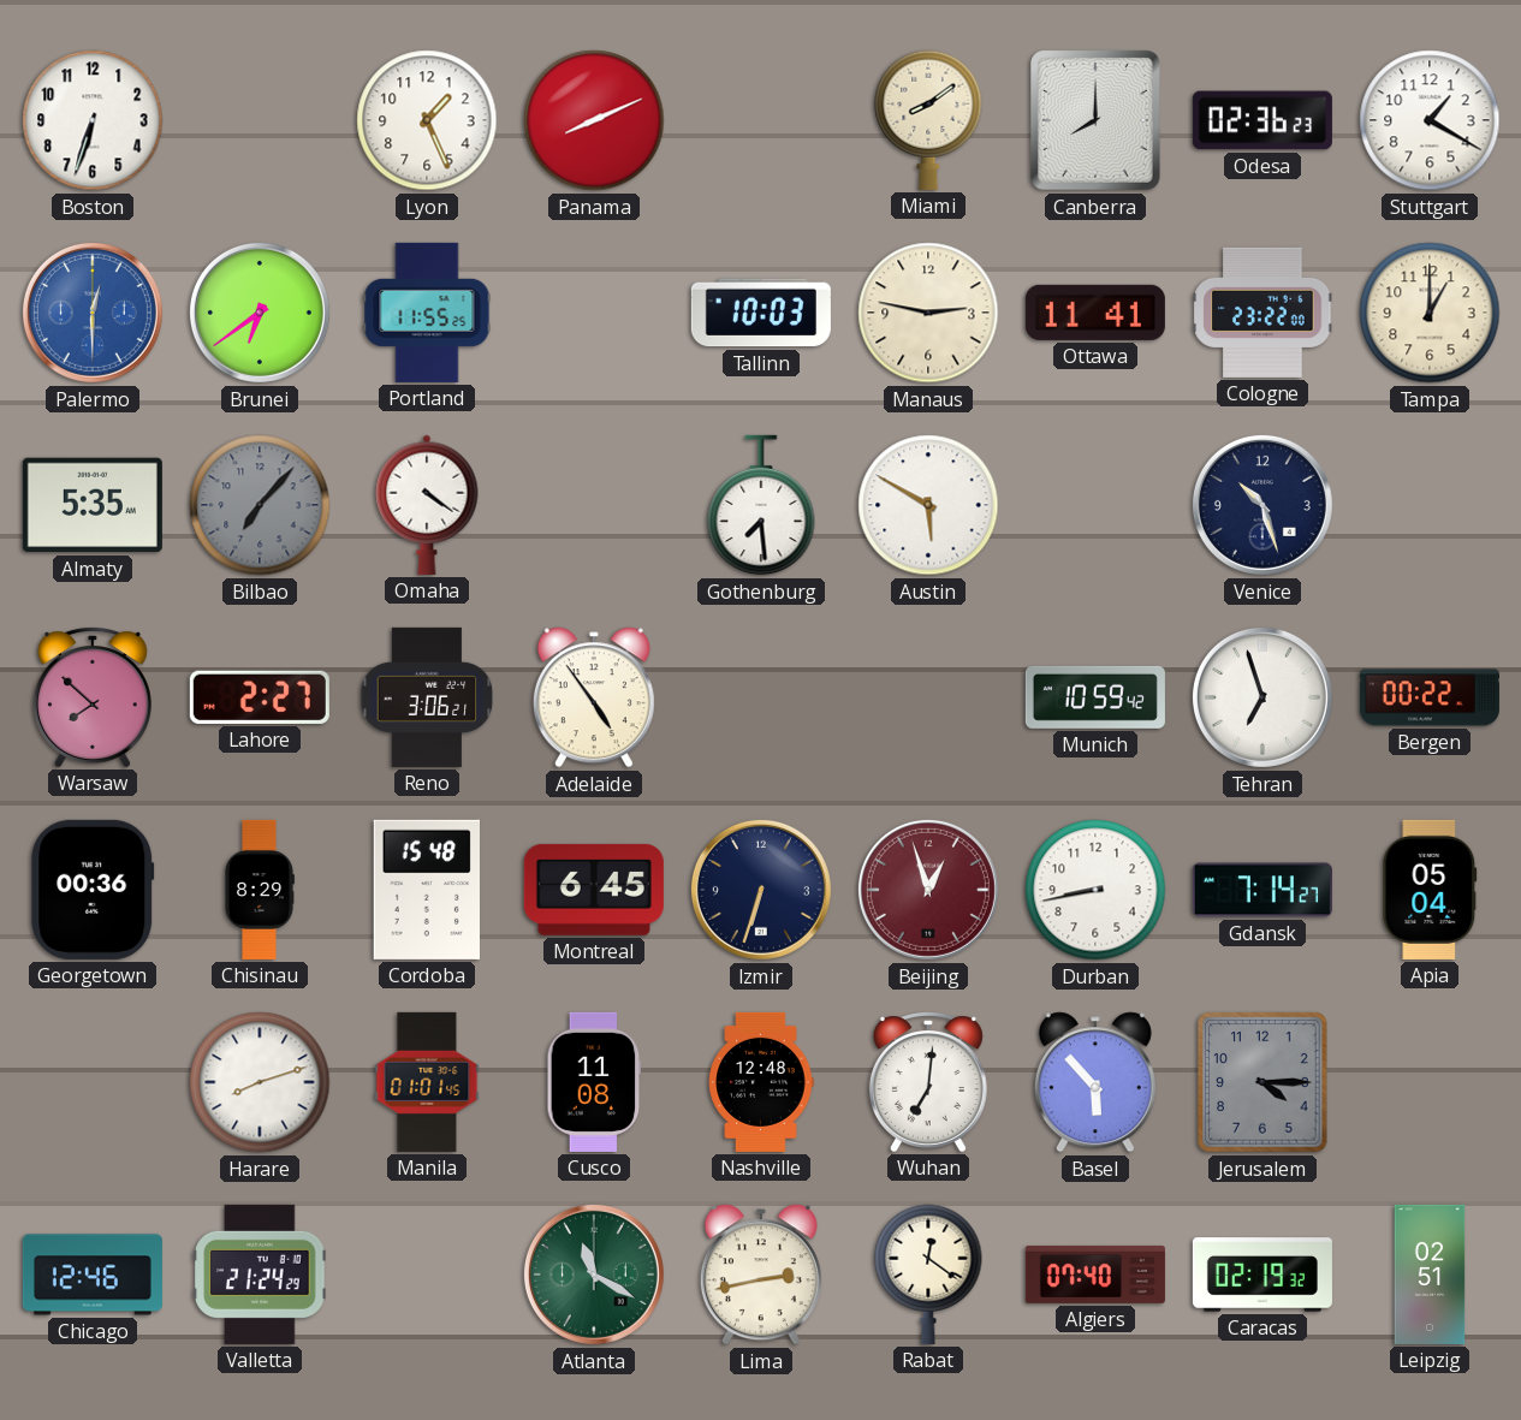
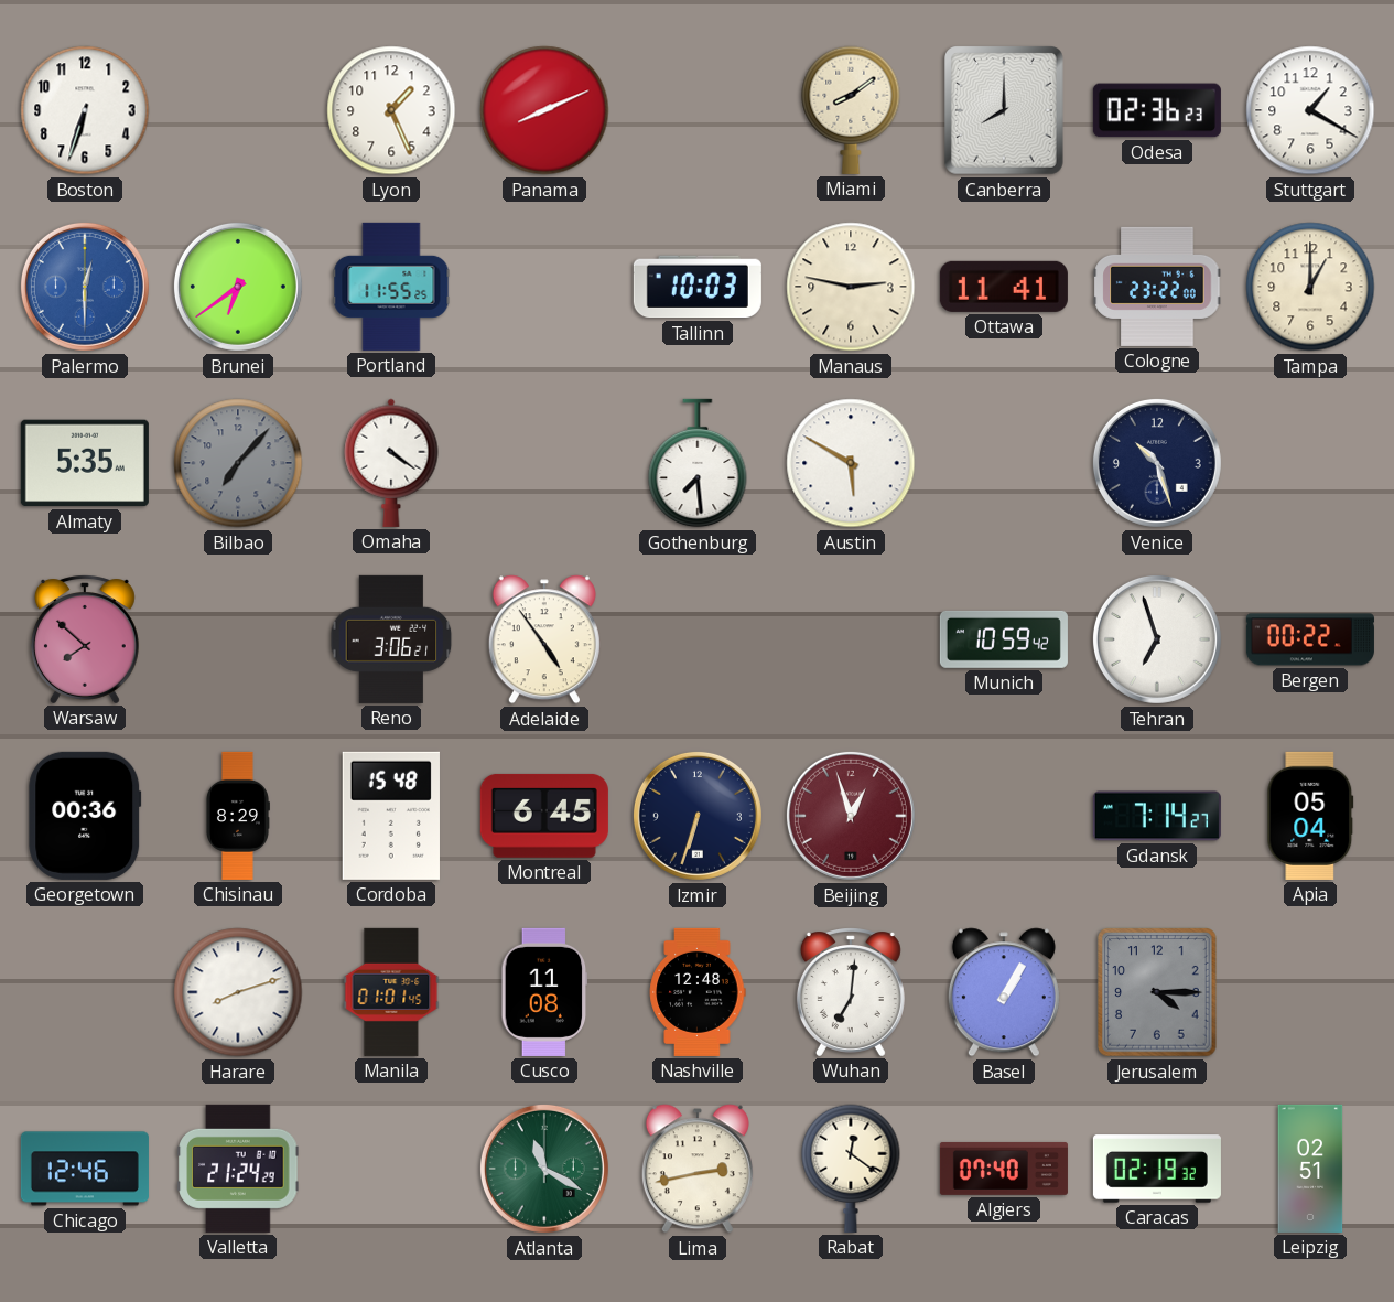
Lahore: 2:27 -> none
Durban: 8:43 -> none
Basel: 5:53 -> 1:05
